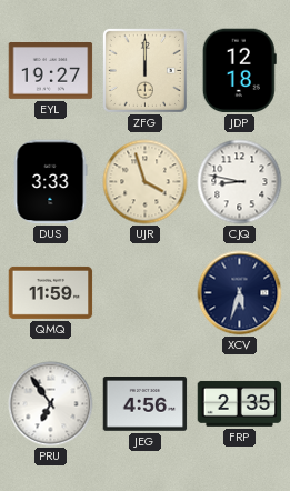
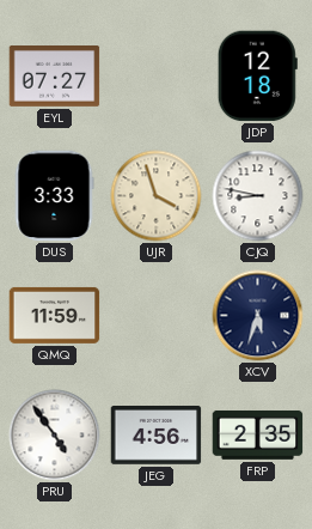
EYL: 19:27 -> 07:27
ZFG: 12:00 -> none
PRU: 6:54 -> 4:54
